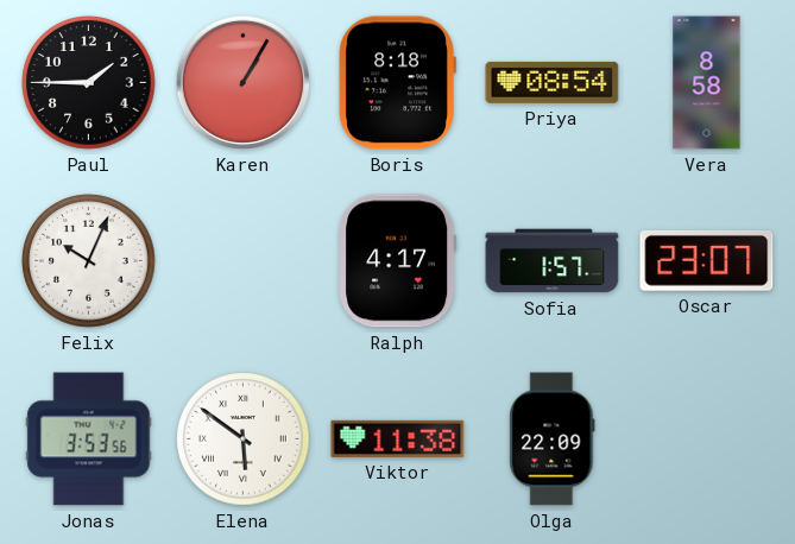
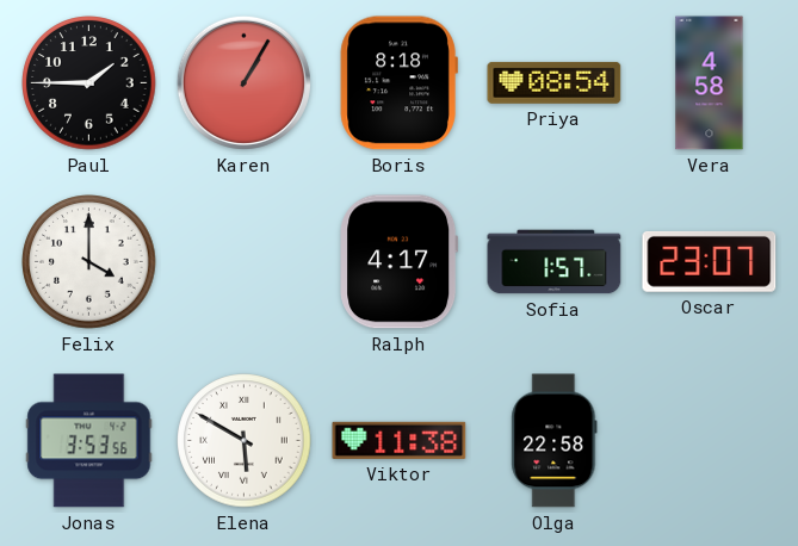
Vera: 8:58 -> 4:58
Felix: 10:04 -> 4:00
Elena: 5:51 -> 5:50
Olga: 22:09 -> 22:58
